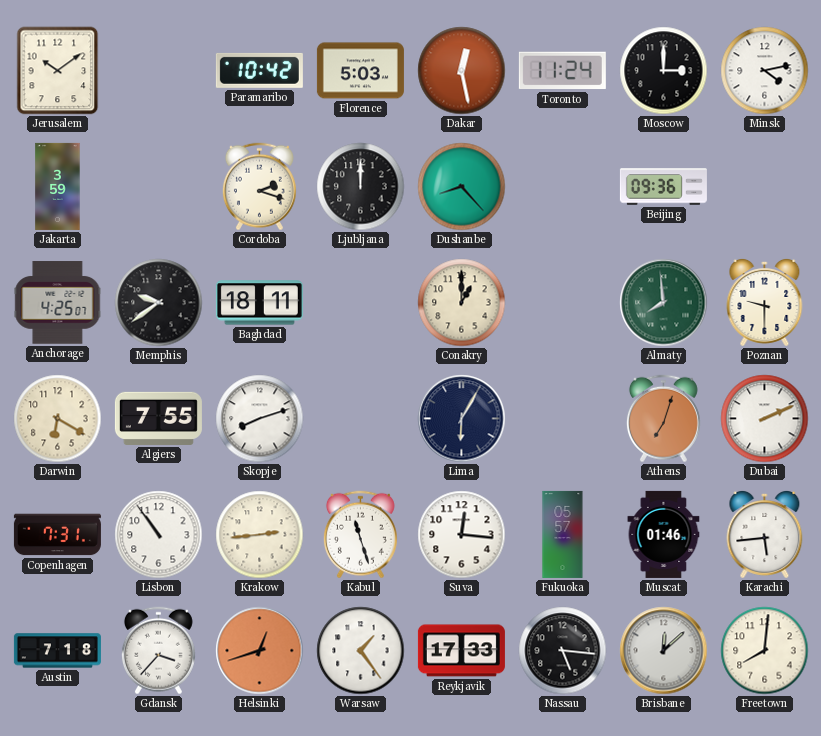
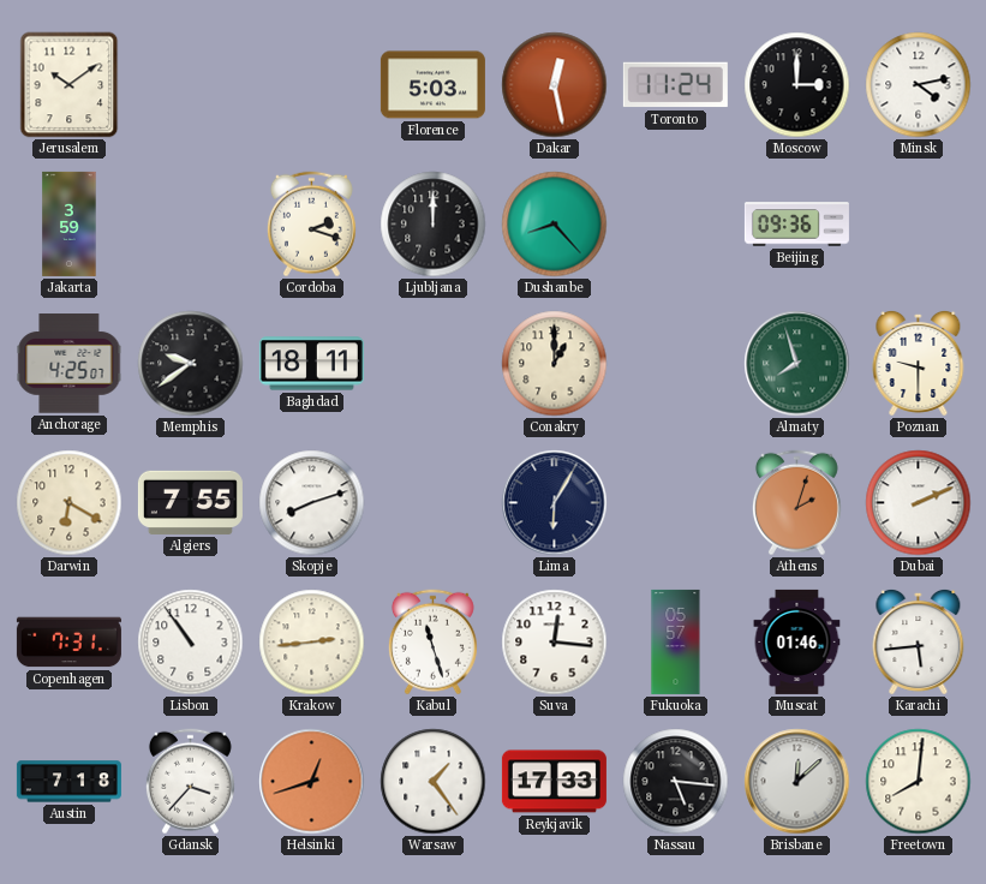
Paramaribo: 10:42 -> none
Almaty: 7:59 -> 7:57
Athens: 7:03 -> 2:03
